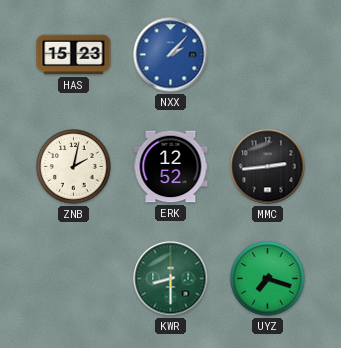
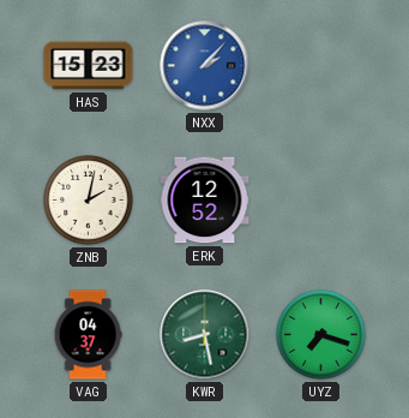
MMC: 2:44 -> none
VAG: none -> 04:37
KWR: 8:30 -> 8:28
